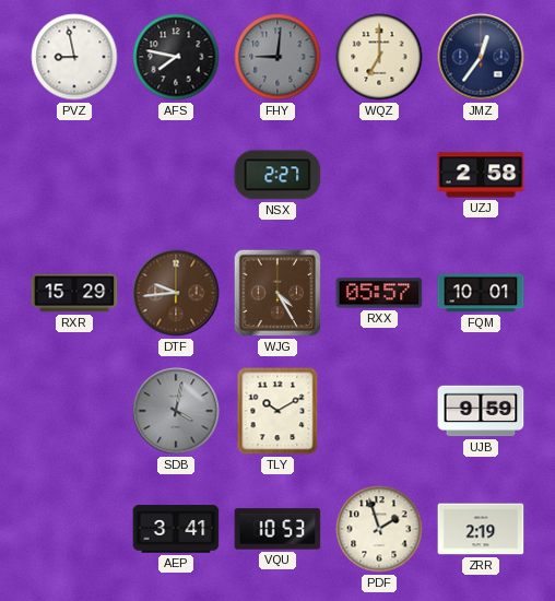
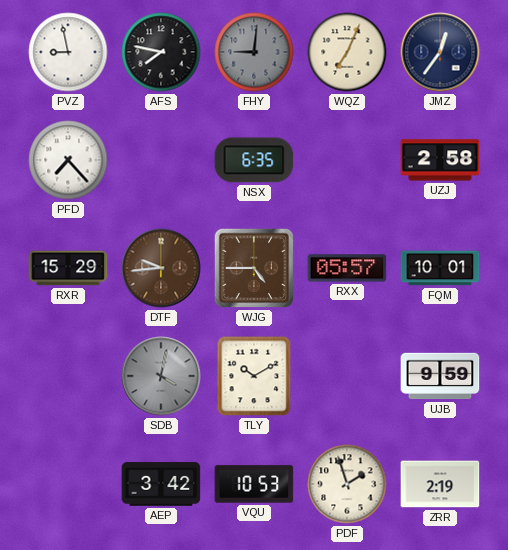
WQZ: 7:00 -> 7:04
PFD: none -> 7:23
NSX: 2:27 -> 6:35
WJG: 4:25 -> 4:45
AEP: 3:41 -> 3:42
